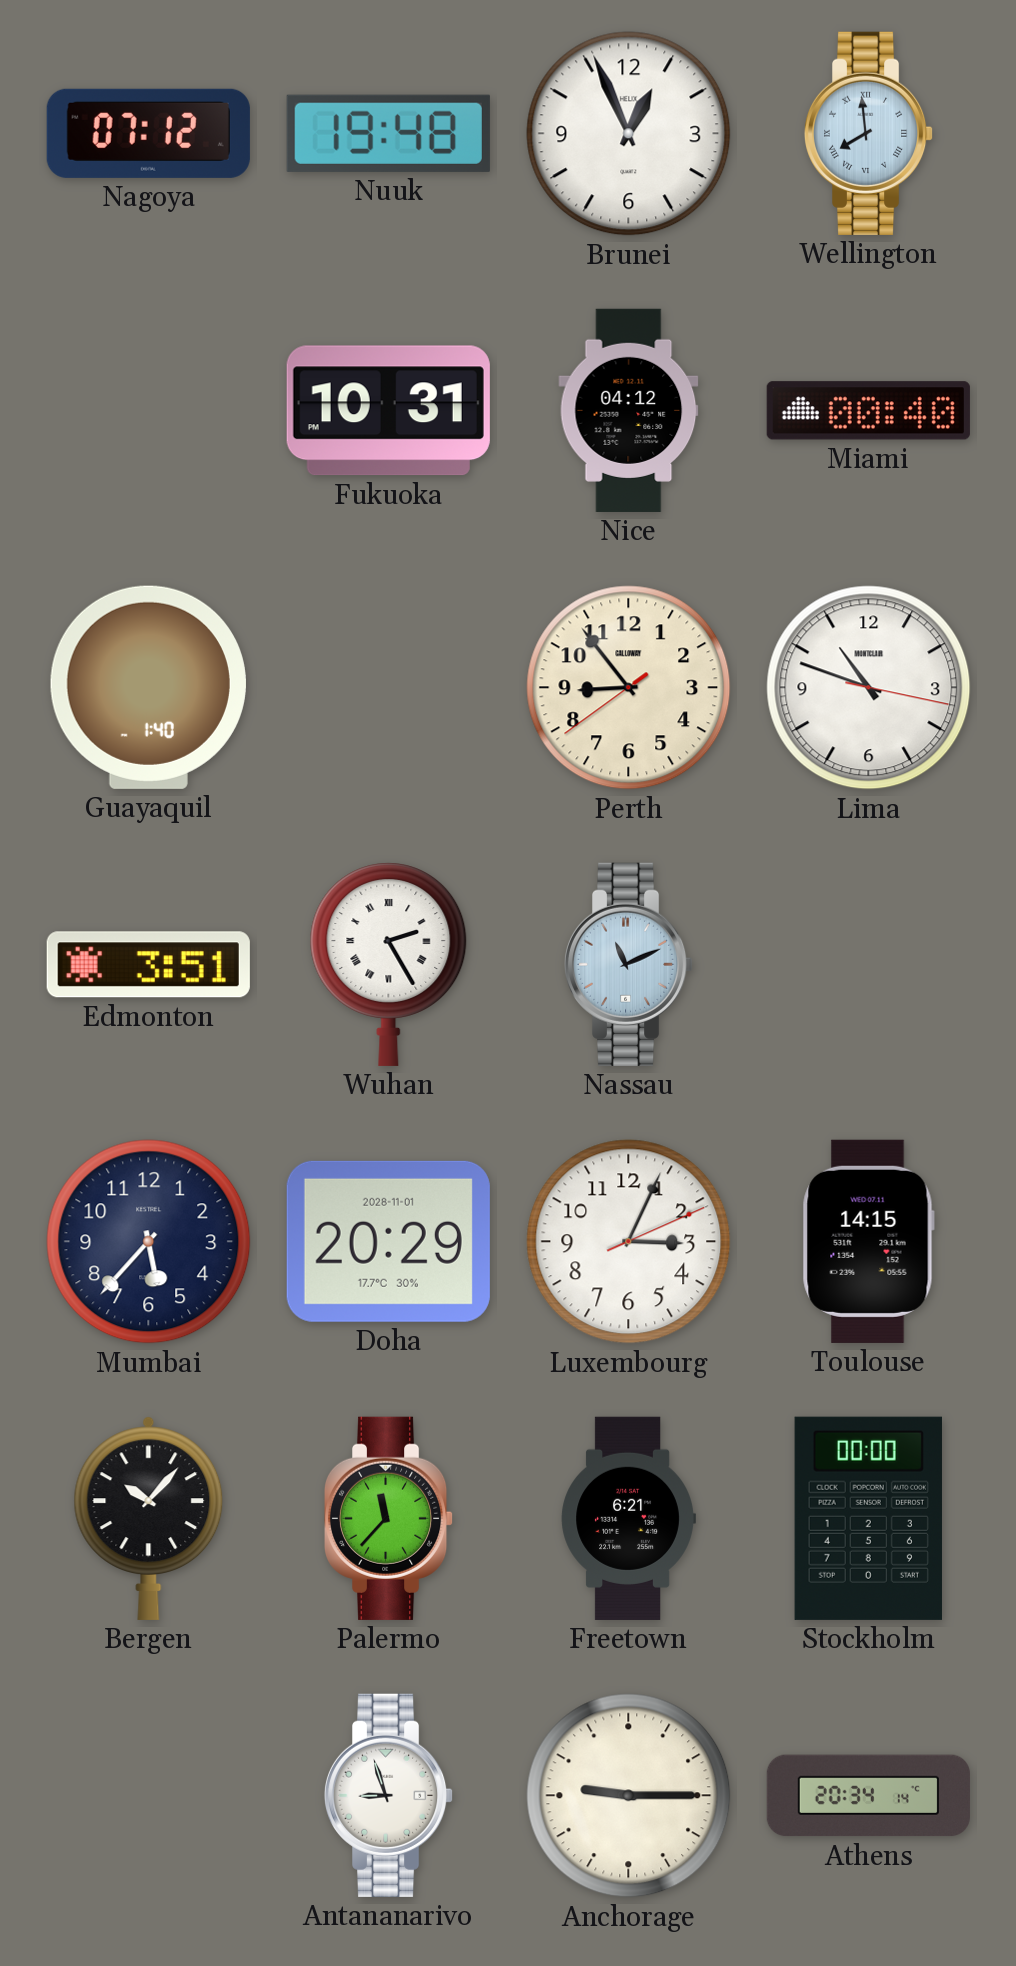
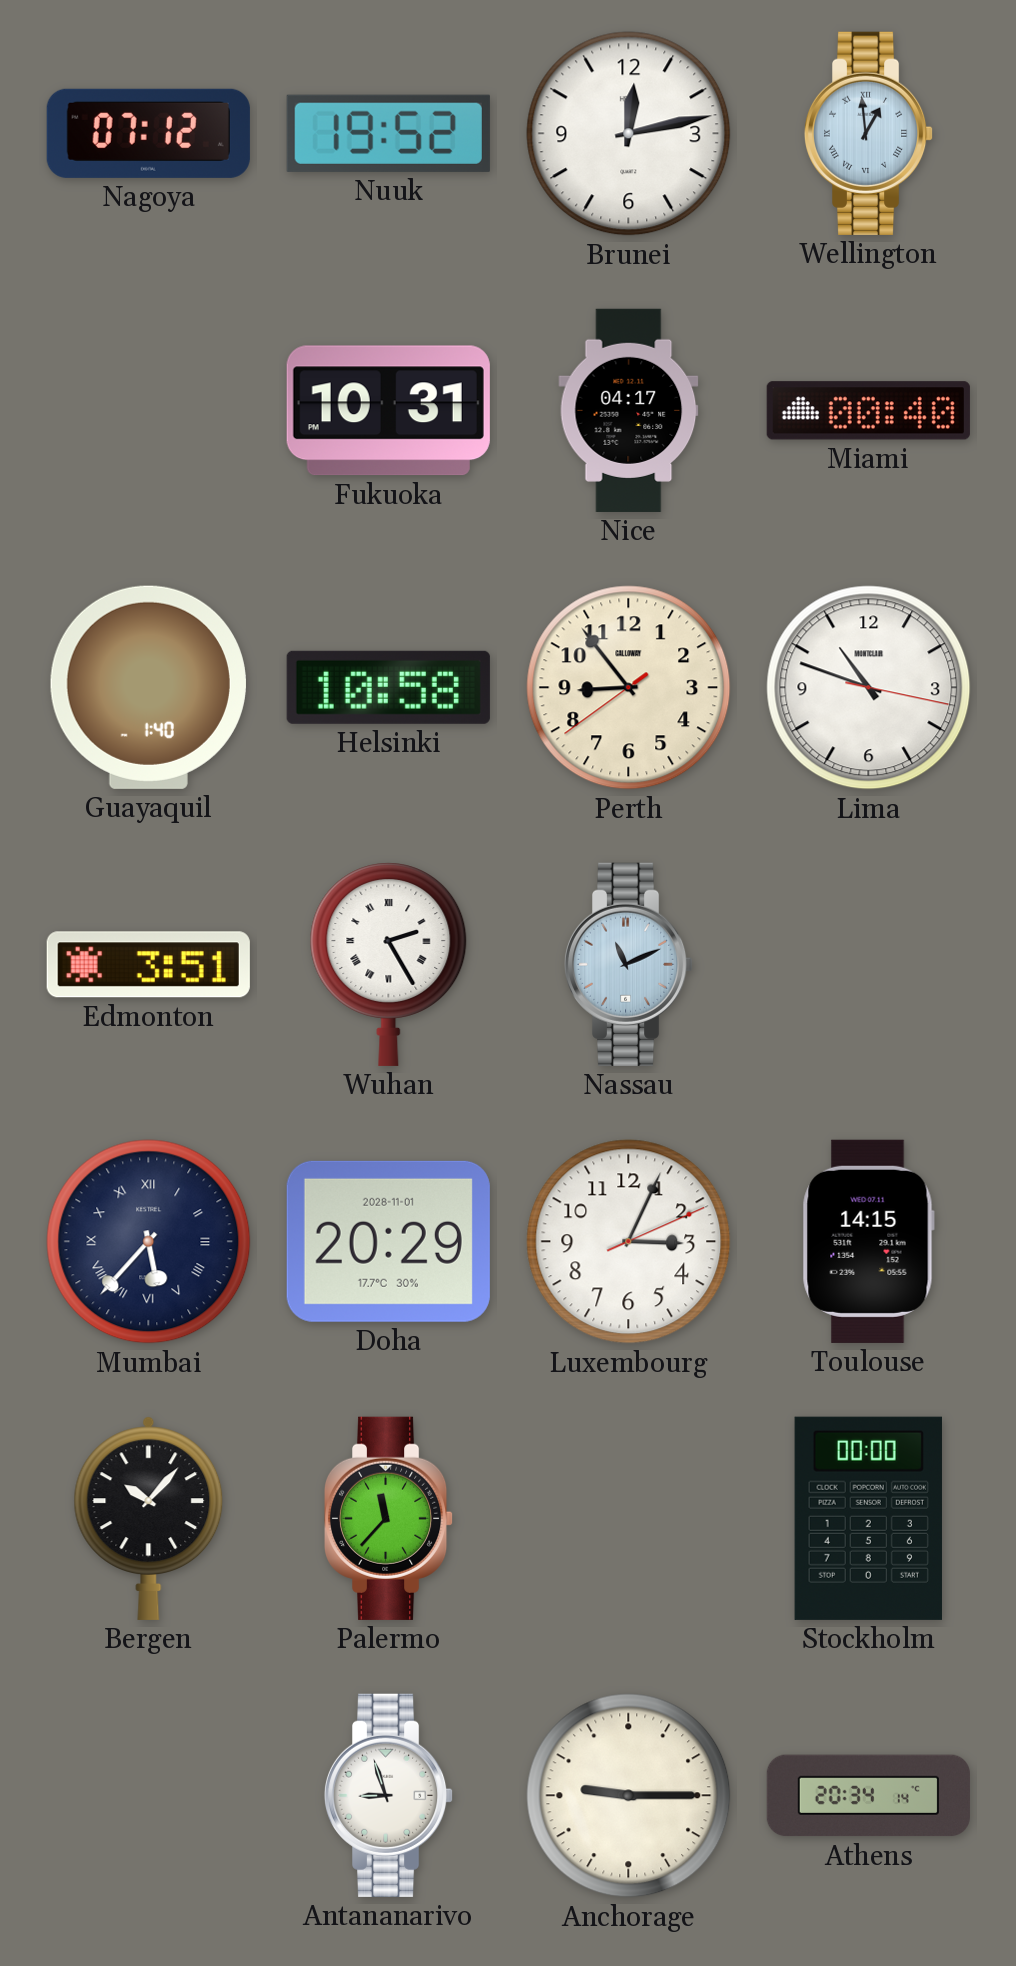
Nuuk: 19:48 -> 19:52
Brunei: 12:56 -> 12:13
Wellington: 7:59 -> 12:59
Nice: 04:12 -> 04:17
Helsinki: none -> 10:58
Mumbai numerals: Arabic -> Roman
Freetown: 6:21 -> none
